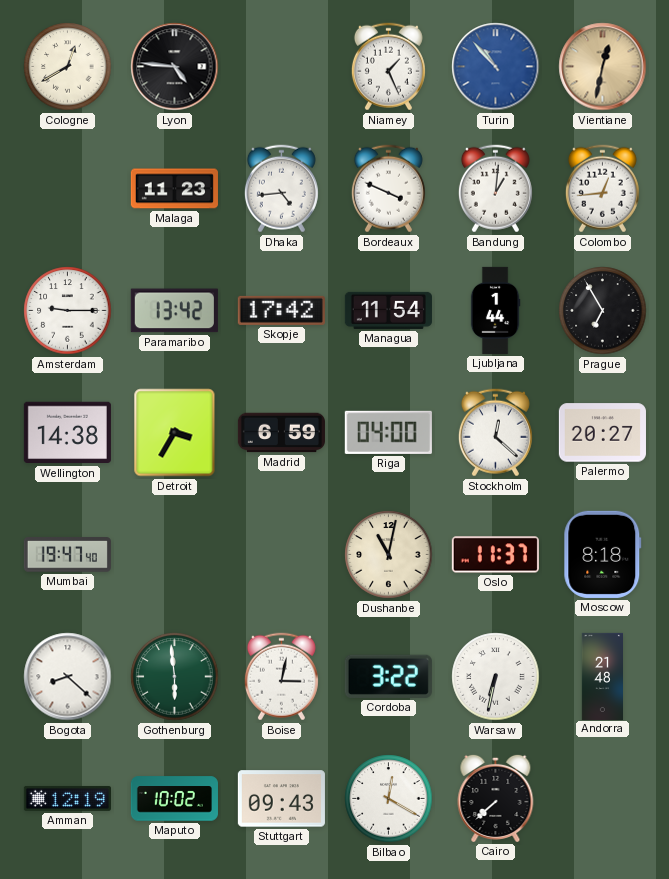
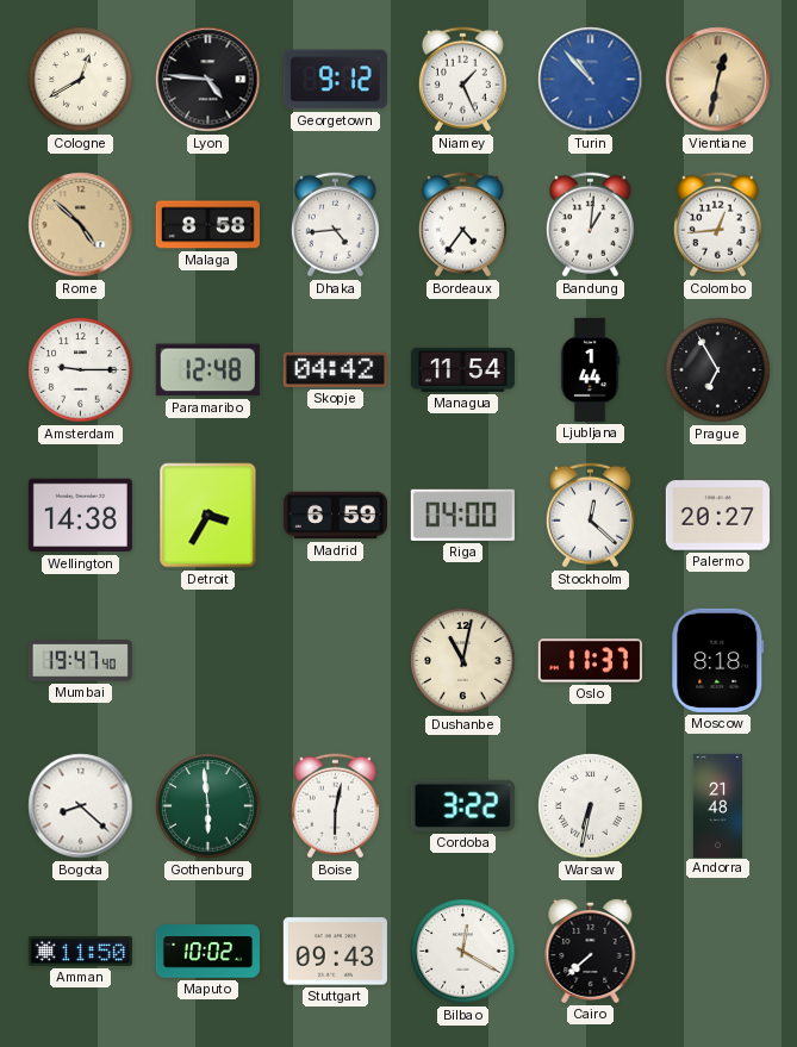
Georgetown: none -> 9:12
Rome: none -> 4:52
Malaga: 11:23 -> 8:58
Bordeaux: 3:49 -> 4:36
Paramaribo: 13:42 -> 12:48
Skopje: 17:42 -> 04:42
Boise: 3:02 -> 6:02
Amman: 12:19 -> 11:50
